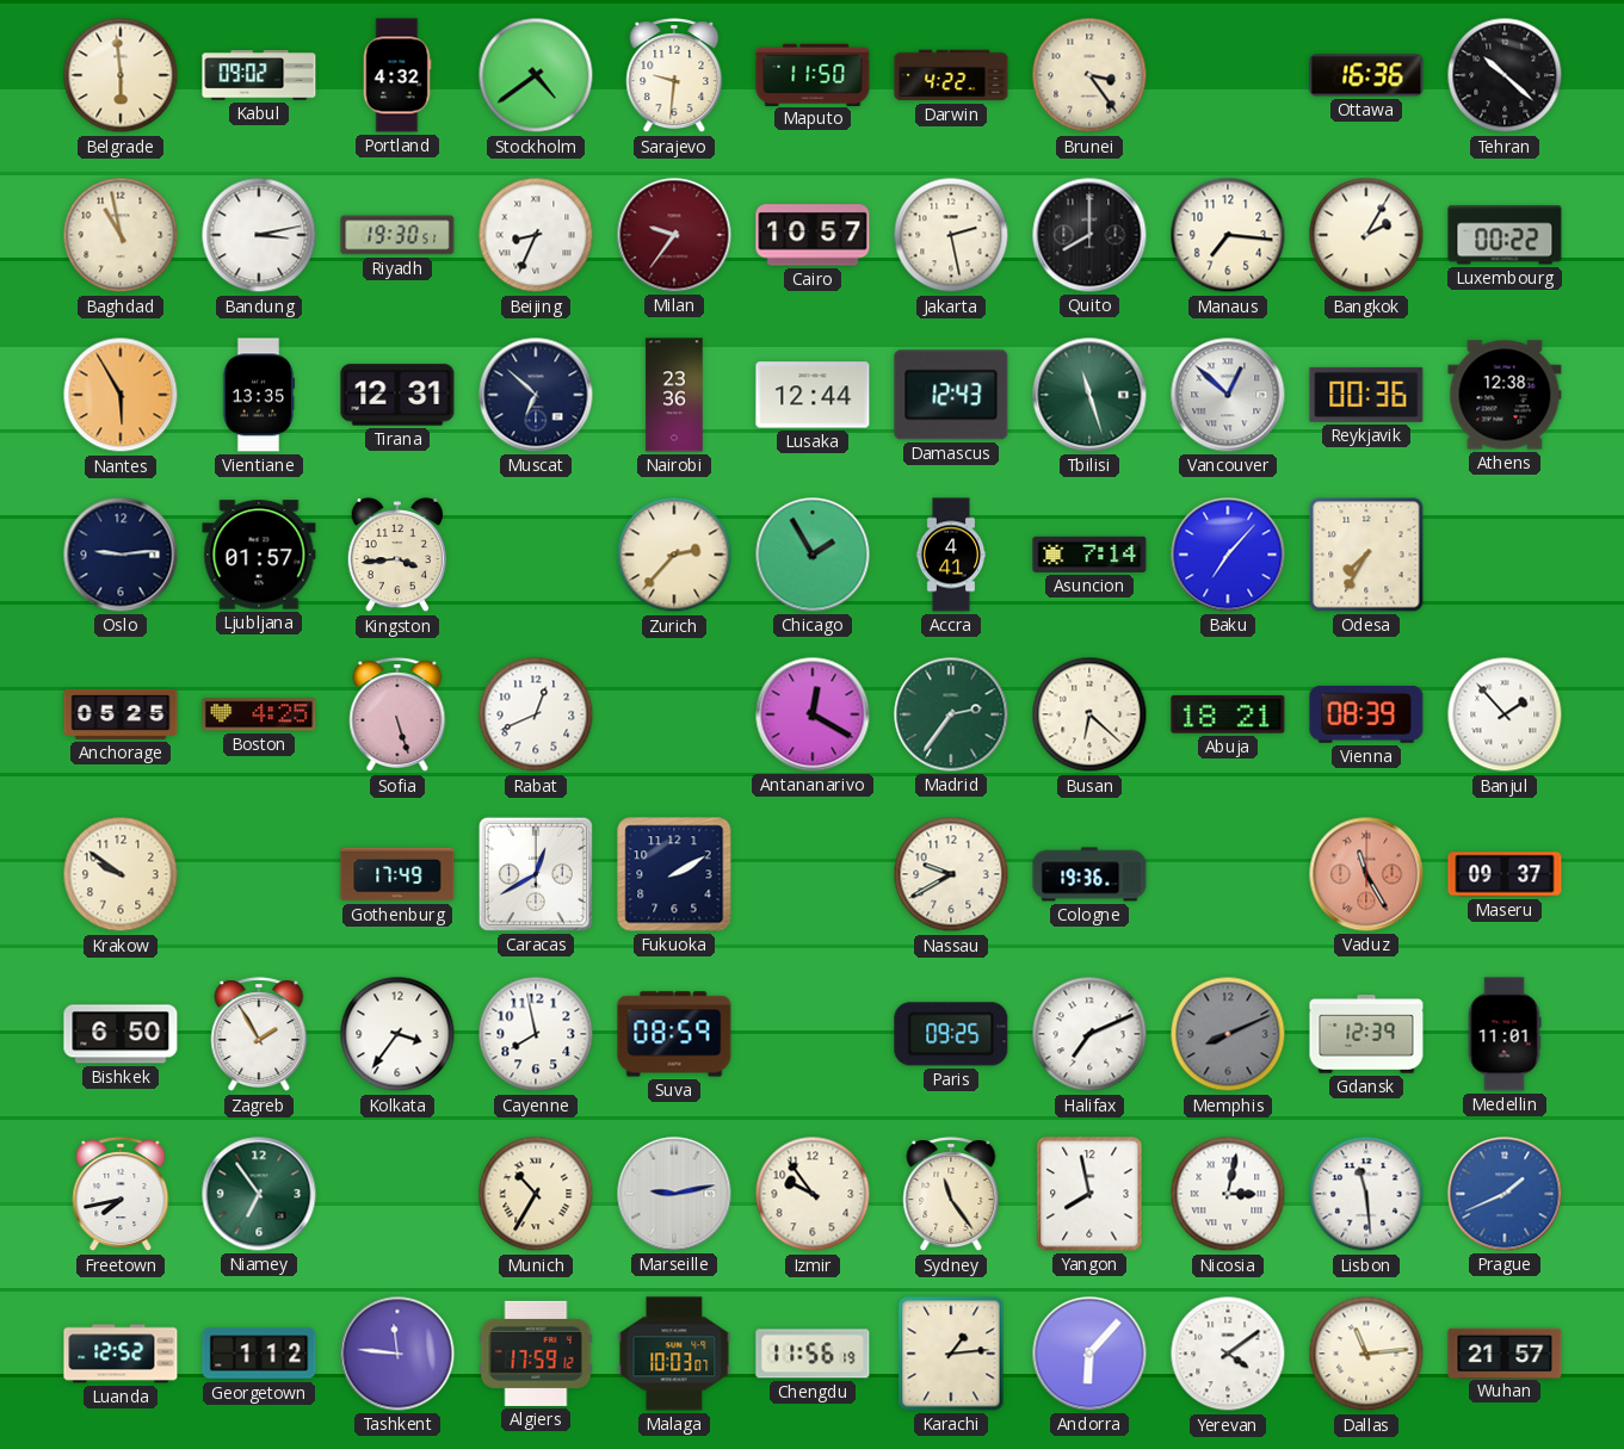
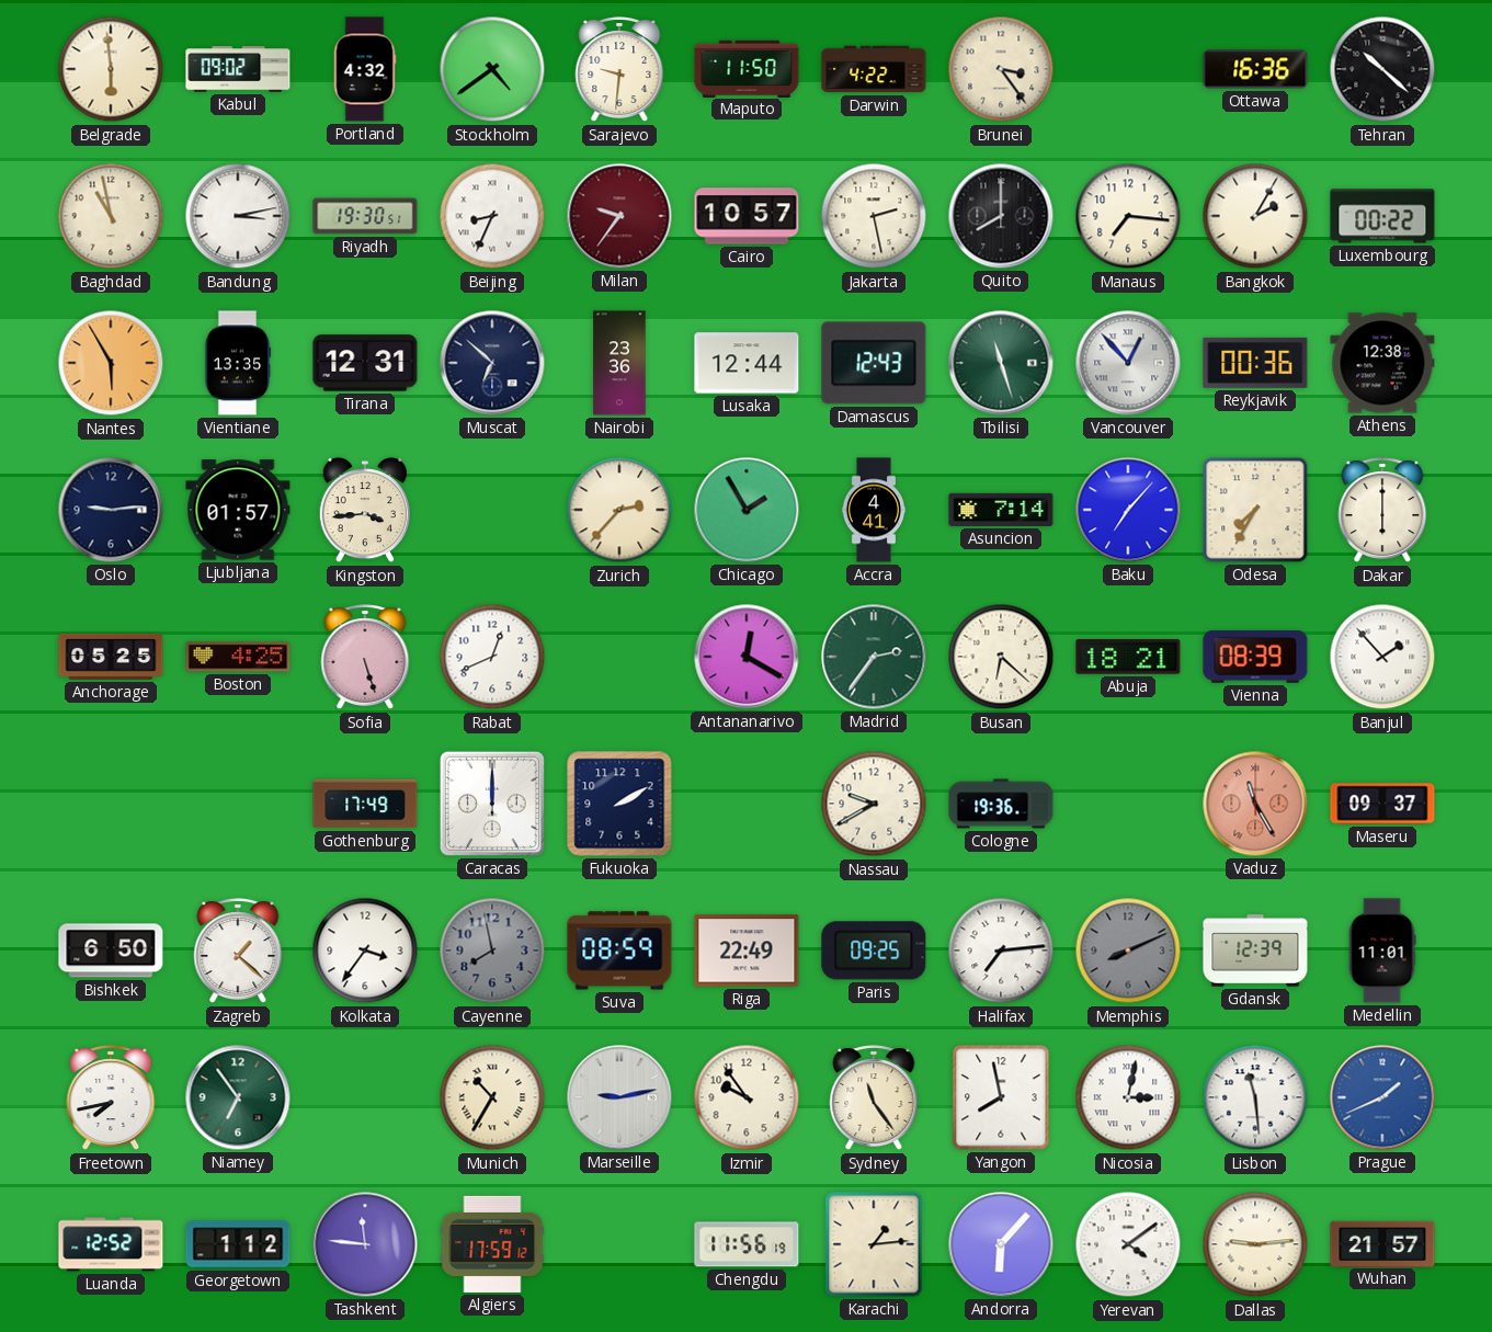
Vancouver: 12:52 -> 12:53
Dakar: none -> 6:00
Krakow: 9:51 -> none
Caracas: 12:40 -> 12:00
Zagreb: 1:55 -> 1:22
Cayenne dial: white -> grey
Riga: none -> 22:49
Halifax: 7:11 -> 7:14
Malaga: 10:03 -> none
Dallas: 11:14 -> 9:14
